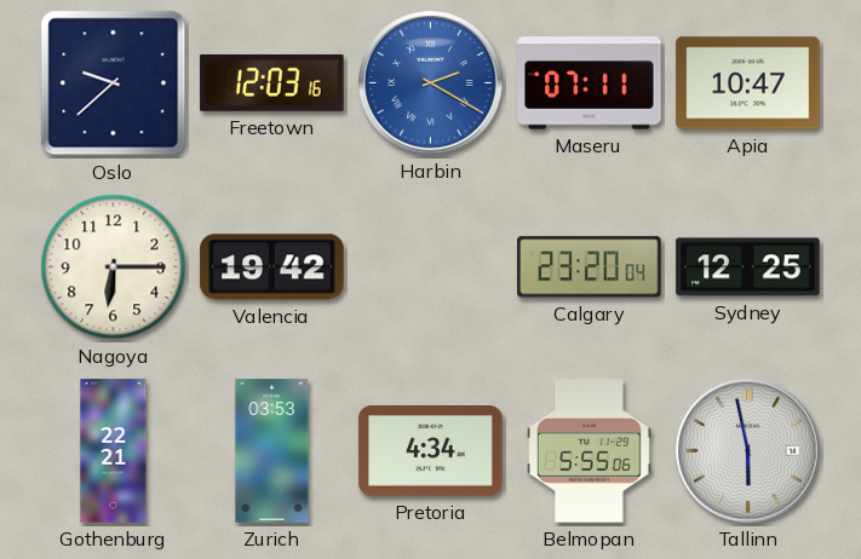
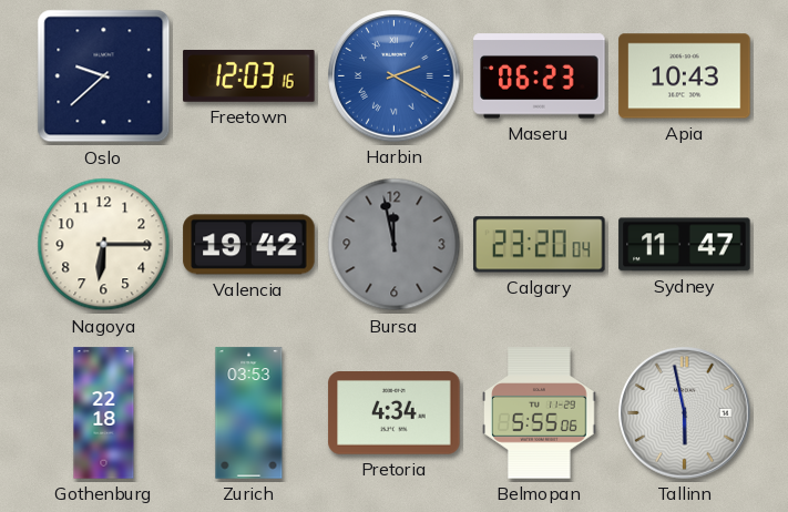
Maseru: 07:11 -> 06:23
Apia: 10:47 -> 10:43
Bursa: none -> 11:58
Sydney: 12:25 -> 11:47
Gothenburg: 22:21 -> 22:18
